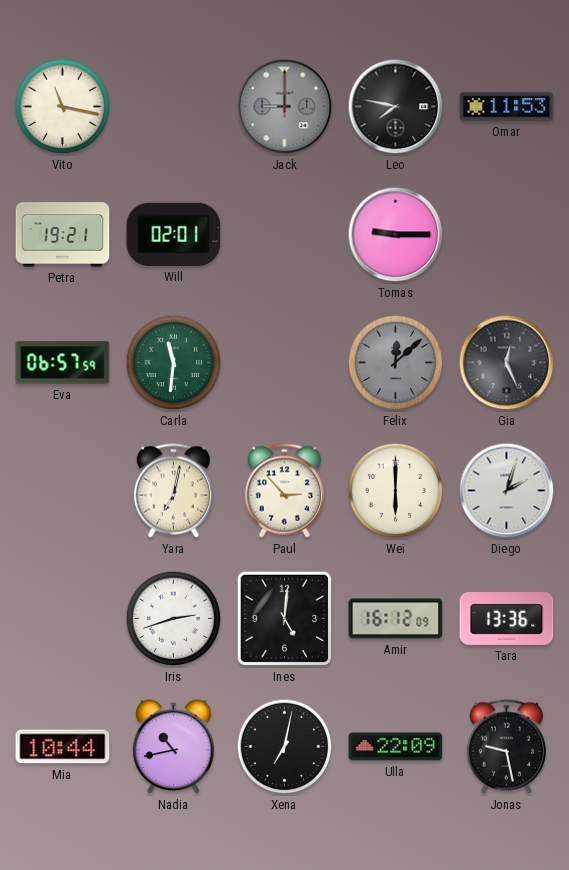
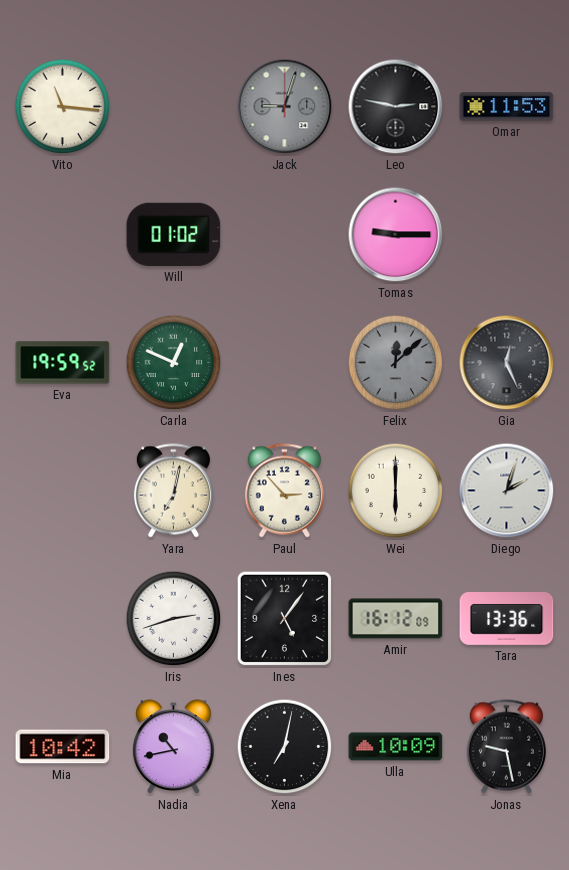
Vito: 11:17 -> 11:16
Jack: 9:00 -> 9:03
Leo: 7:47 -> 2:47
Petra: 19:21 -> none
Will: 02:01 -> 01:02
Eva: 06:57 -> 19:59
Carla: 11:31 -> 12:49
Ines: 5:01 -> 5:06
Mia: 10:44 -> 10:42
Ulla: 22:09 -> 10:09
